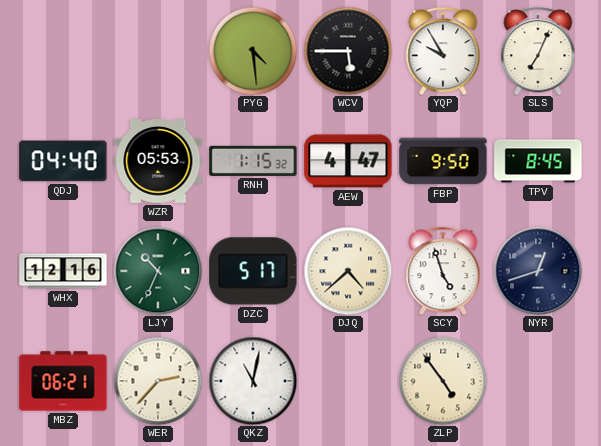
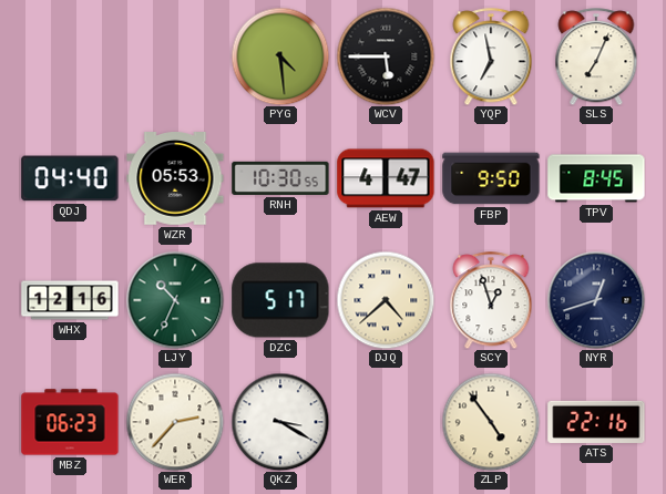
YQP: 9:55 -> 6:58
RNH: 1:15 -> 10:30
SCY: 4:57 -> 12:57
MBZ: 06:21 -> 06:23
QKZ: 11:02 -> 3:20
ATS: none -> 22:16
